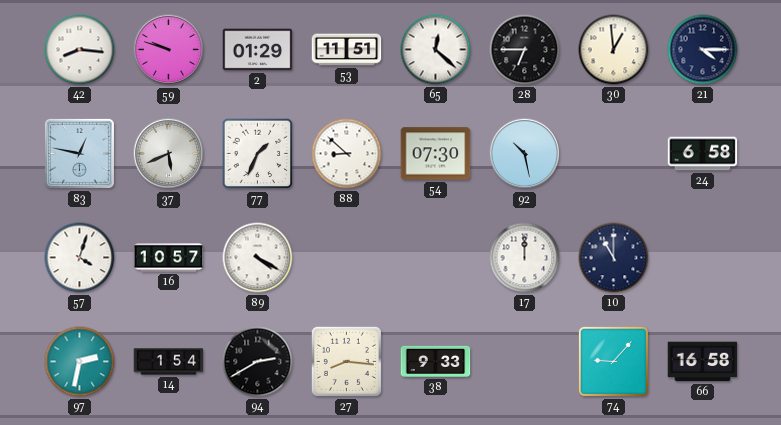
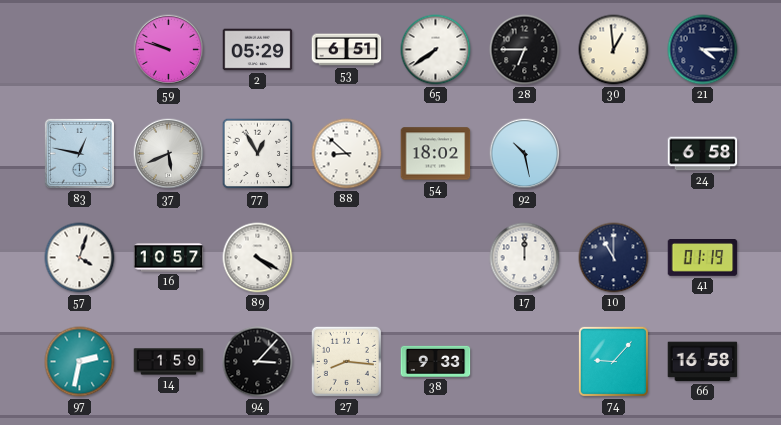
42: 8:16 -> none
2: 01:29 -> 05:29
53: 11:51 -> 6:51
65: 12:22 -> 7:39
77: 1:34 -> 12:55
54: 07:30 -> 18:02
41: none -> 01:19
14: 1:54 -> 1:59
94: 2:40 -> 3:07
